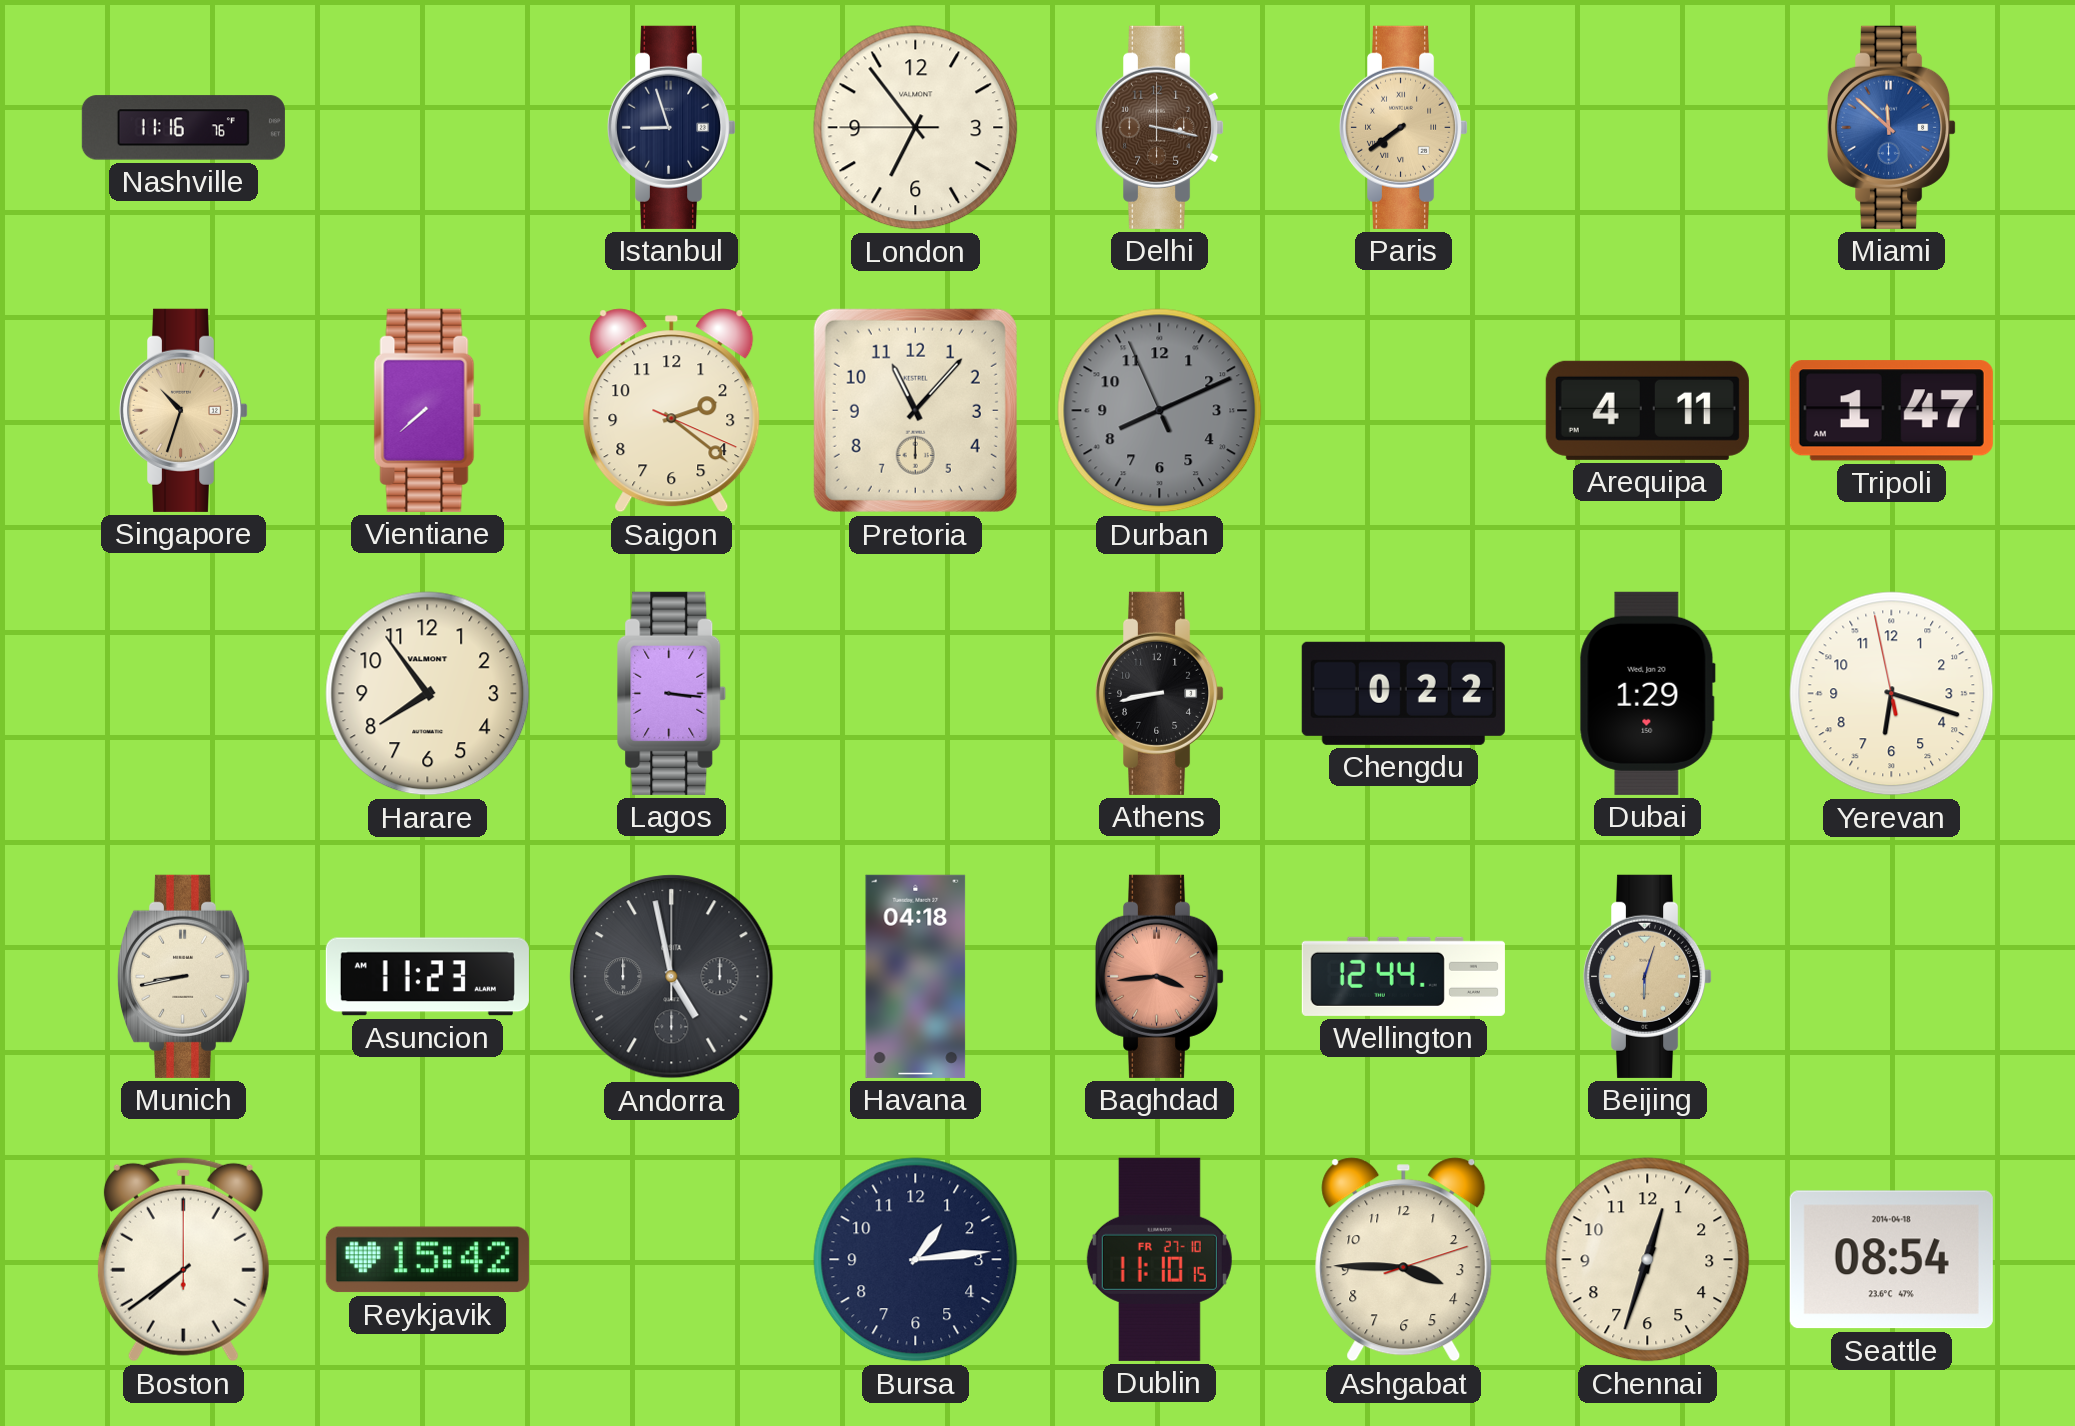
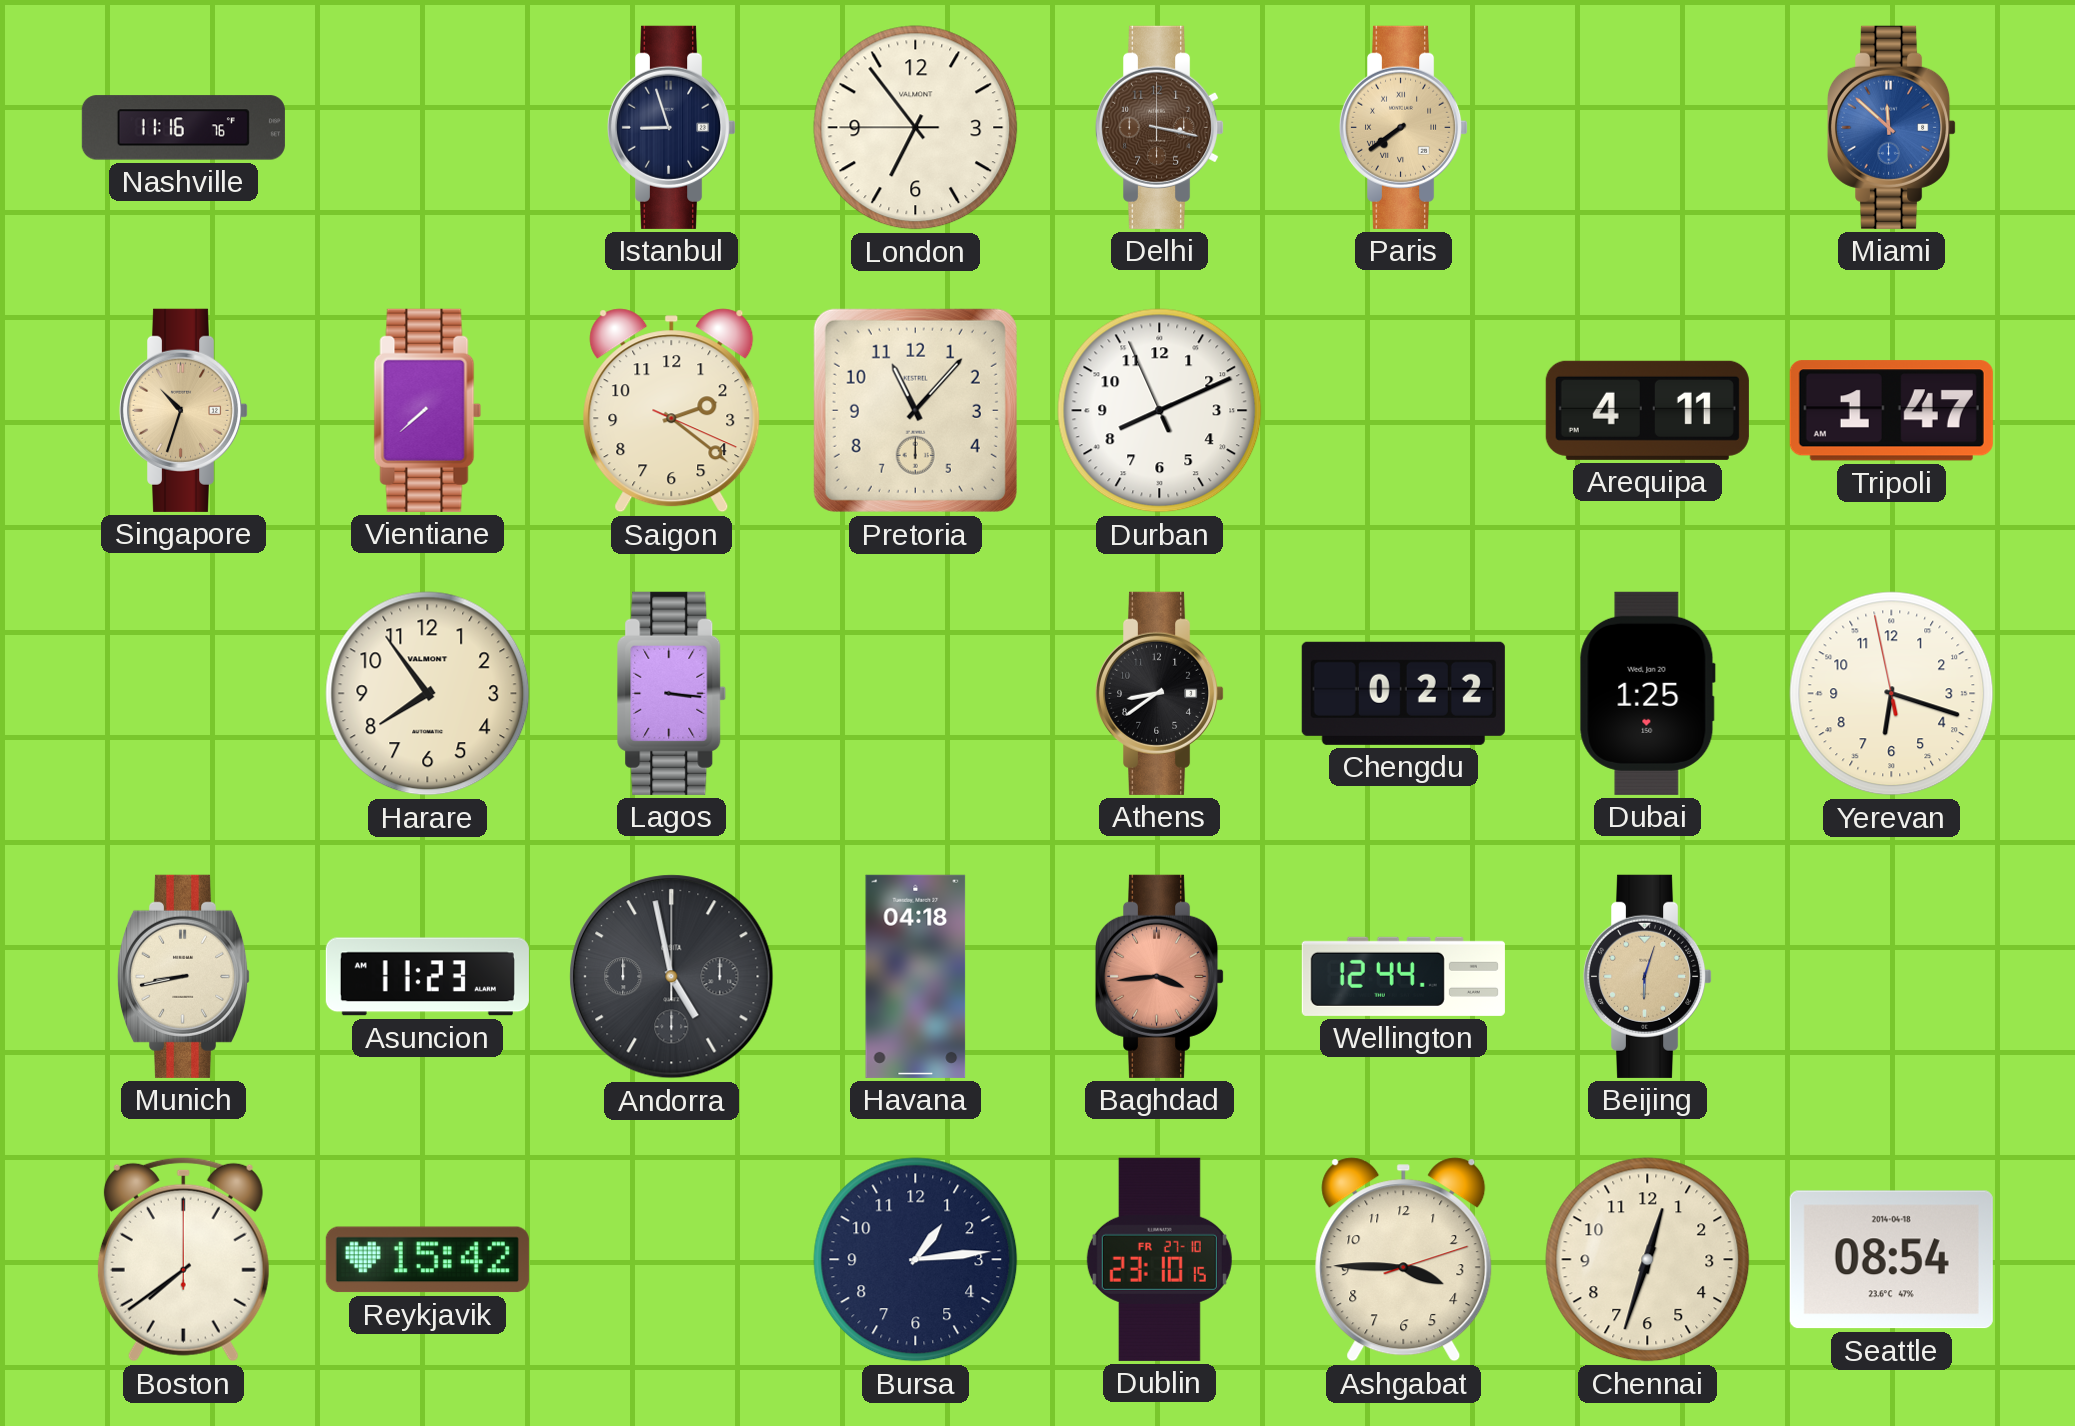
Durban dial: grey -> white
Athens: 8:43 -> 8:39
Dubai: 1:29 -> 1:25
Dublin: 11:10 -> 23:10
